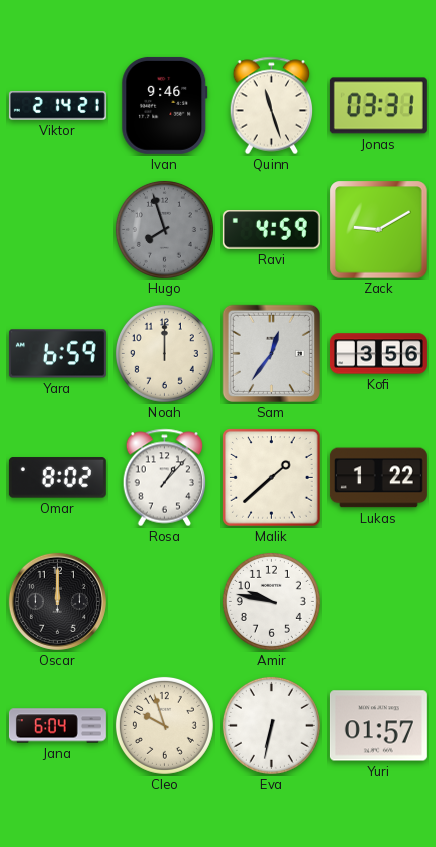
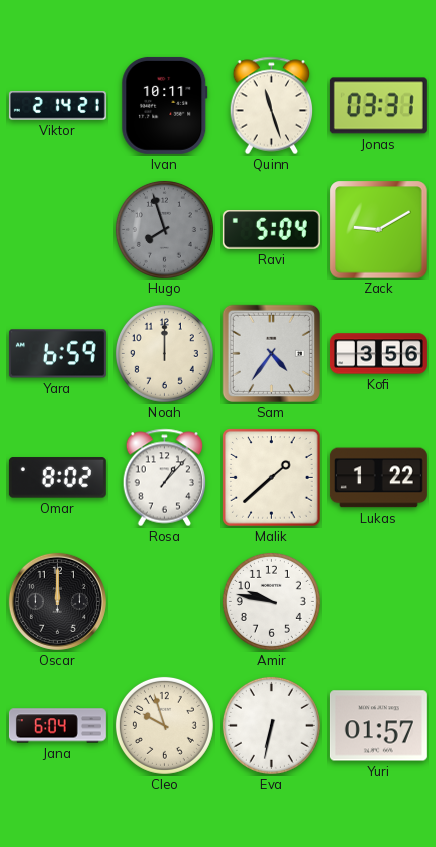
Ivan: 9:46 -> 10:11
Ravi: 4:59 -> 5:04
Sam: 12:36 -> 4:36
